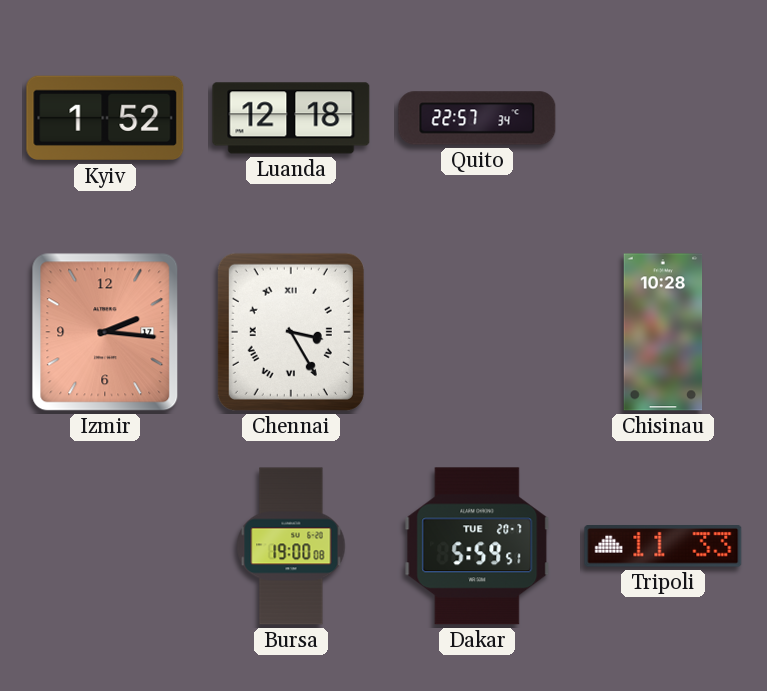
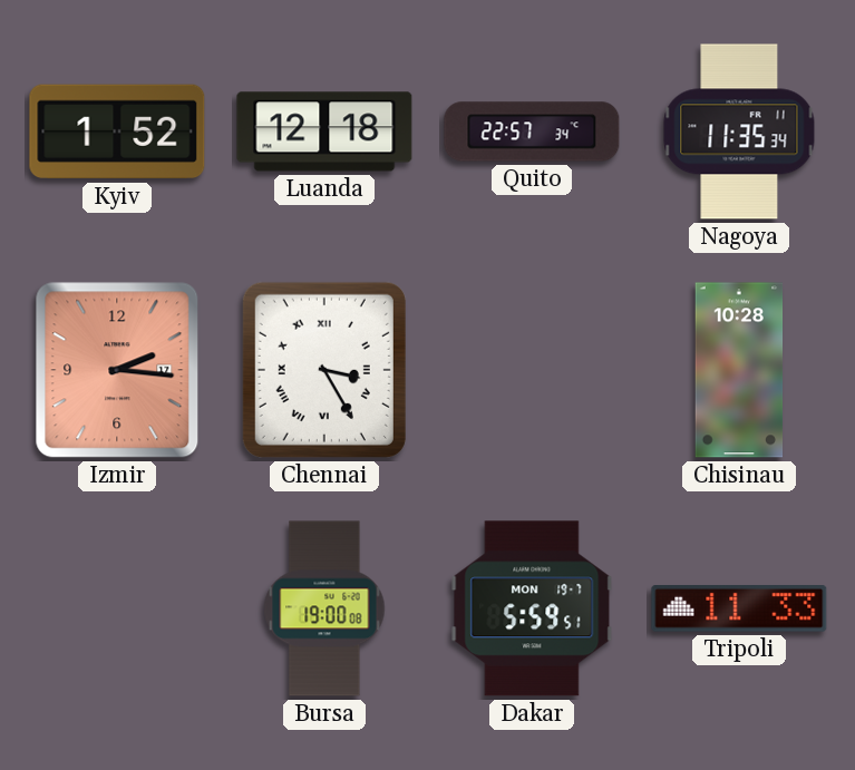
Nagoya: none -> 11:35
Dakar date: TUE 20-7 -> MON 19-7
